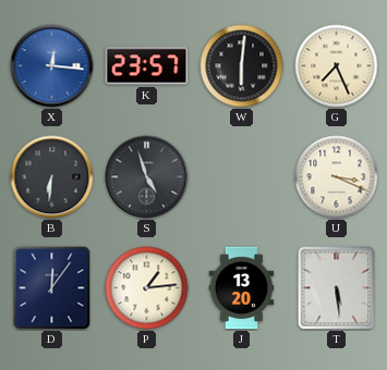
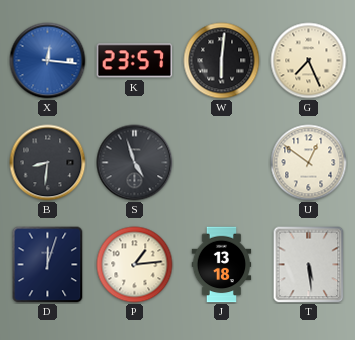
B: 6:31 -> 8:31
U: 3:19 -> 12:51
D: 12:06 -> 12:03
J: 13:20 -> 13:18
